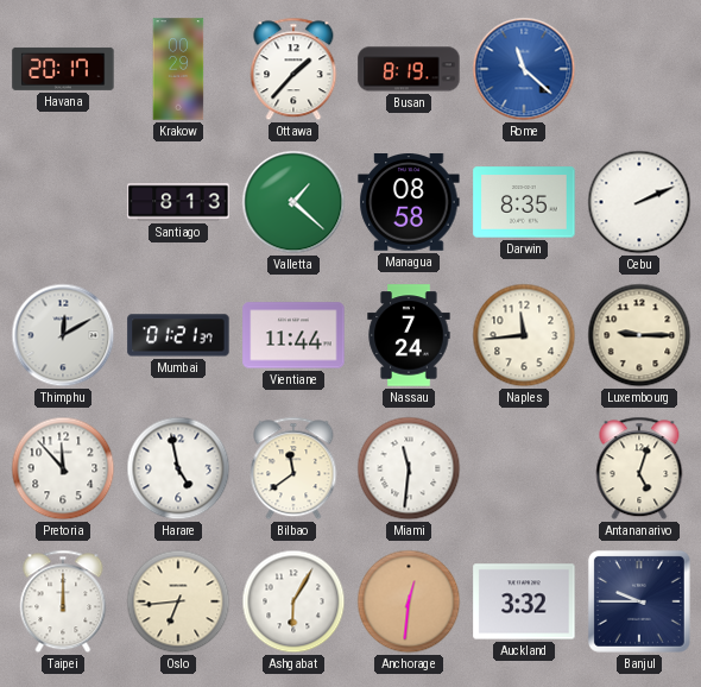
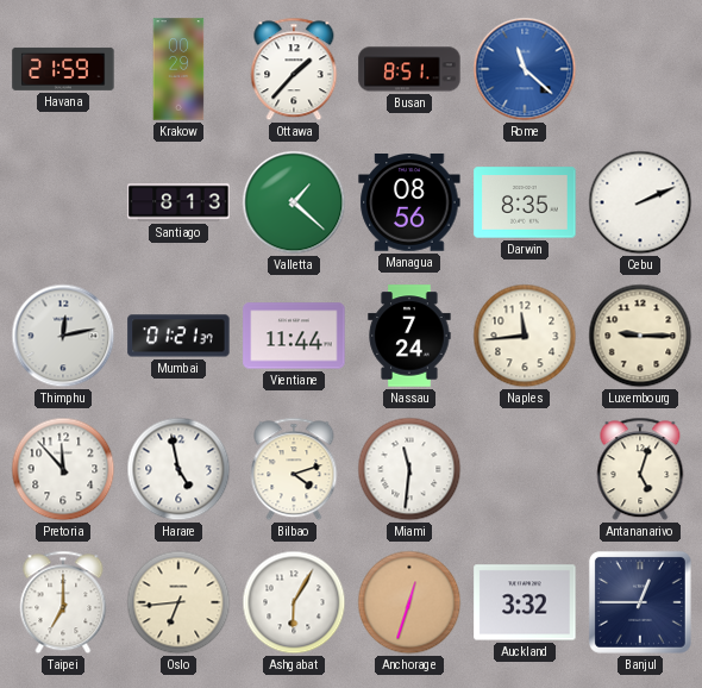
Havana: 20:17 -> 21:59
Busan: 8:19 -> 8:51
Managua: 08:58 -> 08:56
Thimphu: 12:10 -> 12:13
Bilbao: 11:39 -> 4:12
Taipei: 12:00 -> 7:00
Anchorage: 12:31 -> 12:33
Banjul: 9:45 -> 12:45
